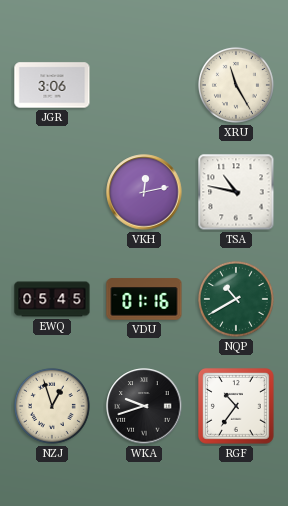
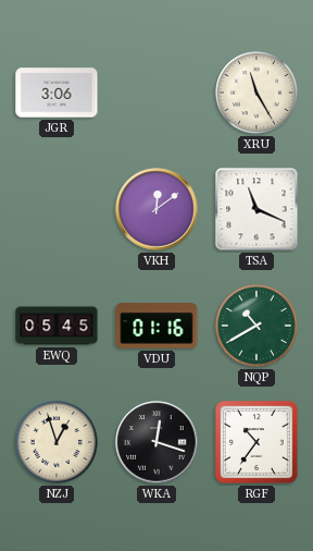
VKH: 12:13 -> 12:09
TSA: 10:47 -> 11:19
WKA: 9:42 -> 12:18
